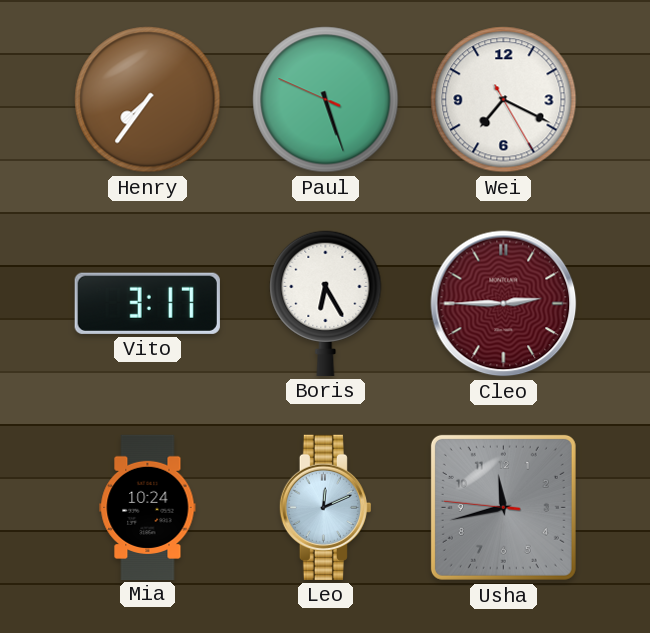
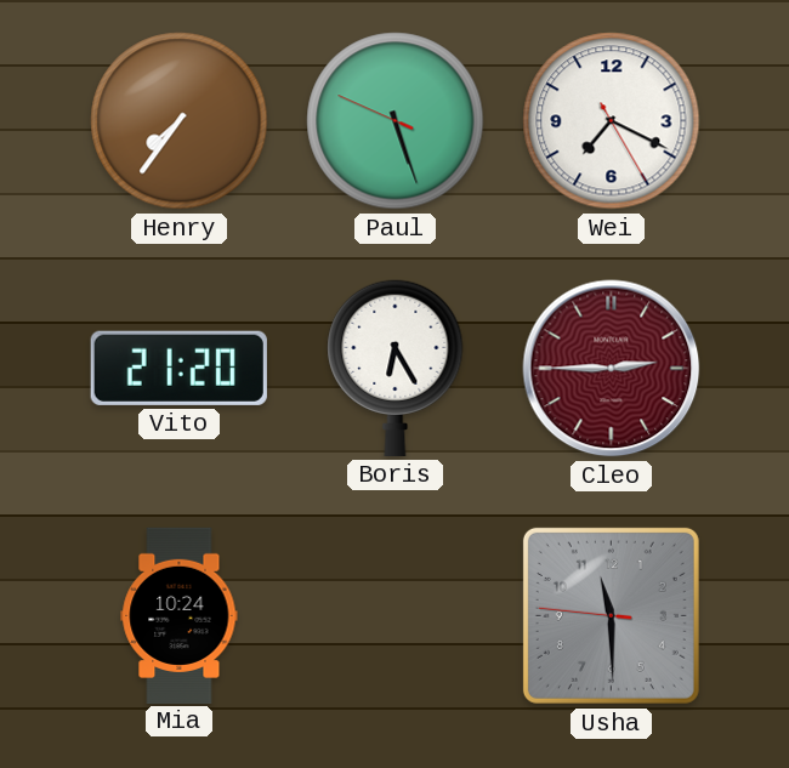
Vito: 3:17 -> 21:20
Leo: 12:11 -> none
Usha: 11:42 -> 11:29
